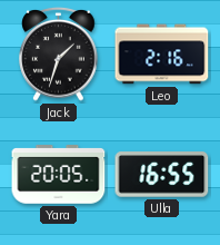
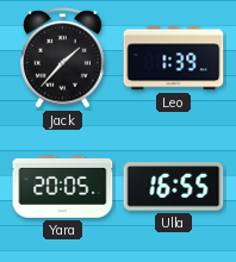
Jack: 1:33 -> 1:37
Leo: 2:16 -> 1:39
